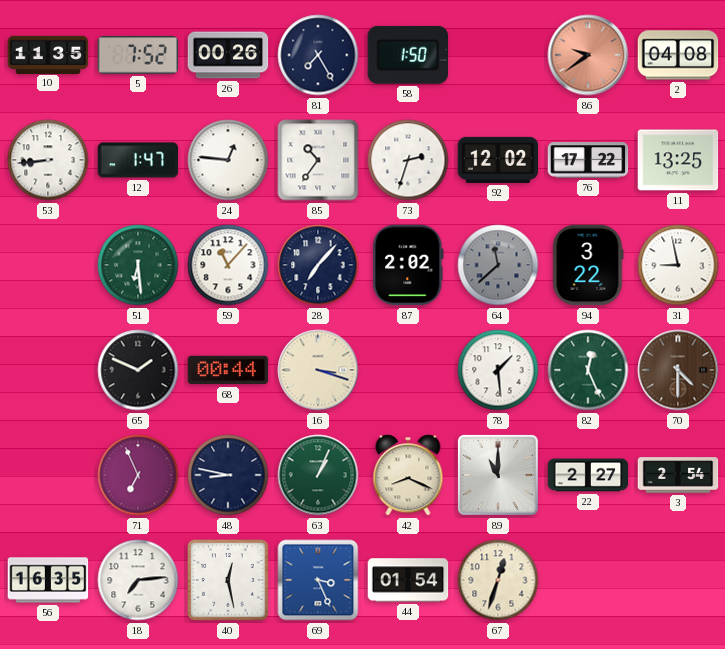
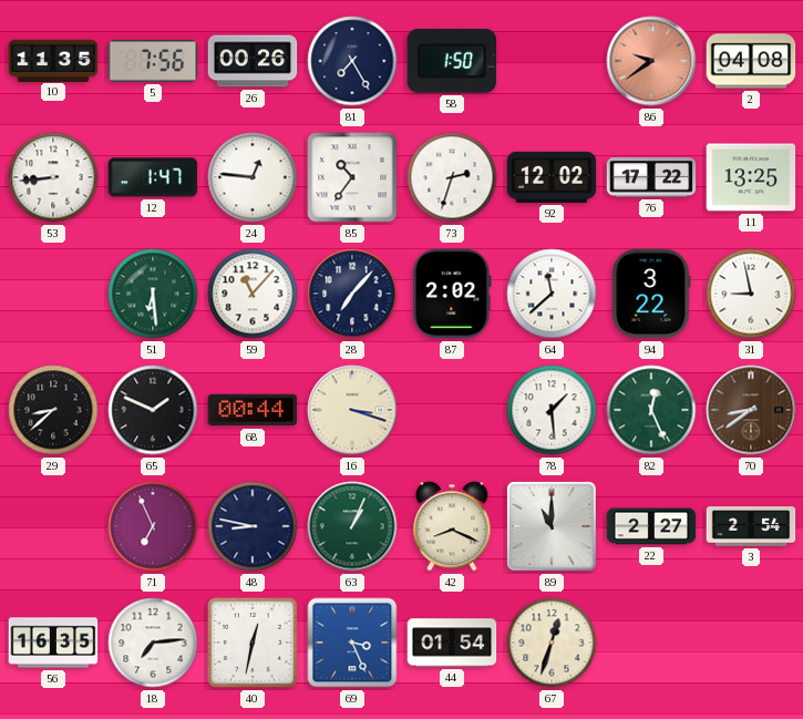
5: 7:52 -> 7:56
64 dial: grey -> white
29: none -> 8:38
70: 4:30 -> 8:39
40: 12:28 -> 12:32
